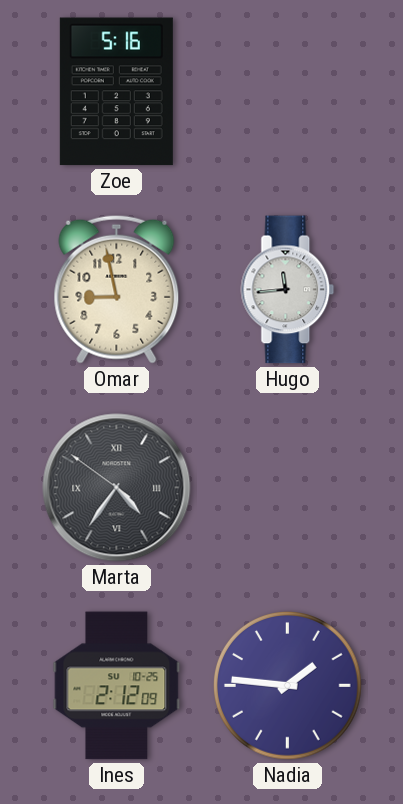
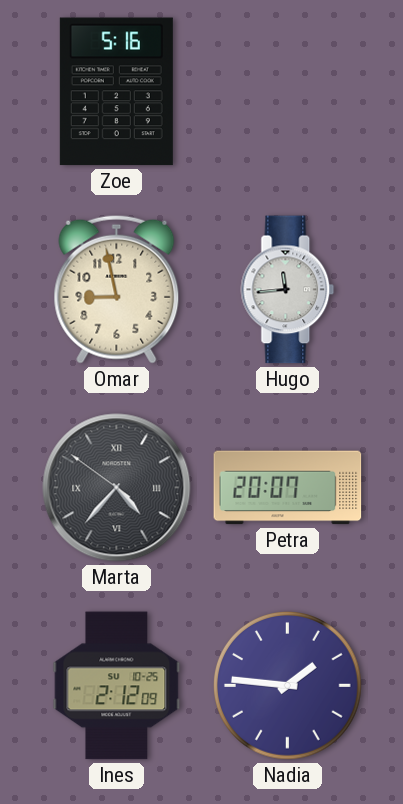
Marta: 4:35 -> 4:36
Petra: none -> 20:07
